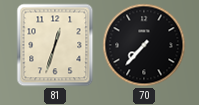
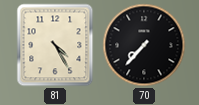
81: 12:33 -> 4:25
